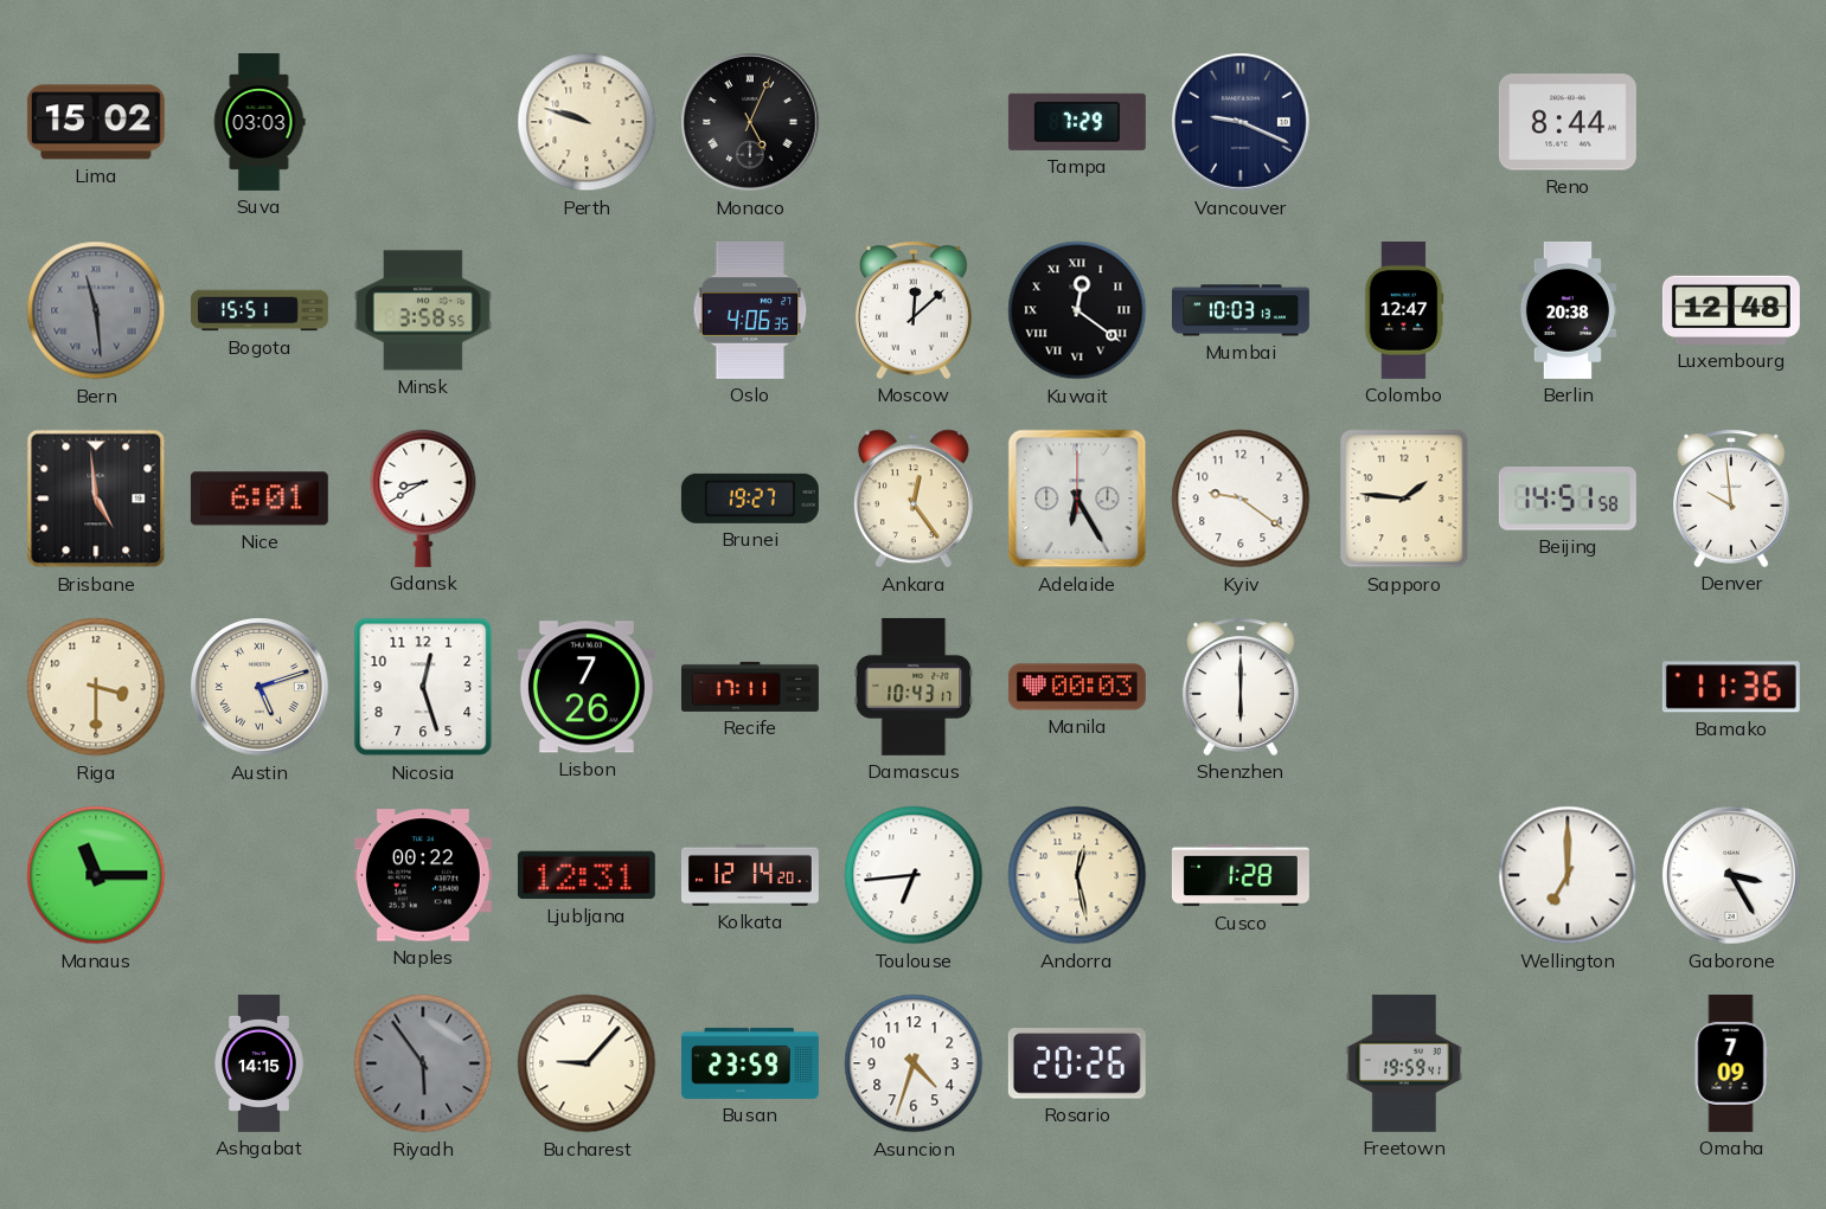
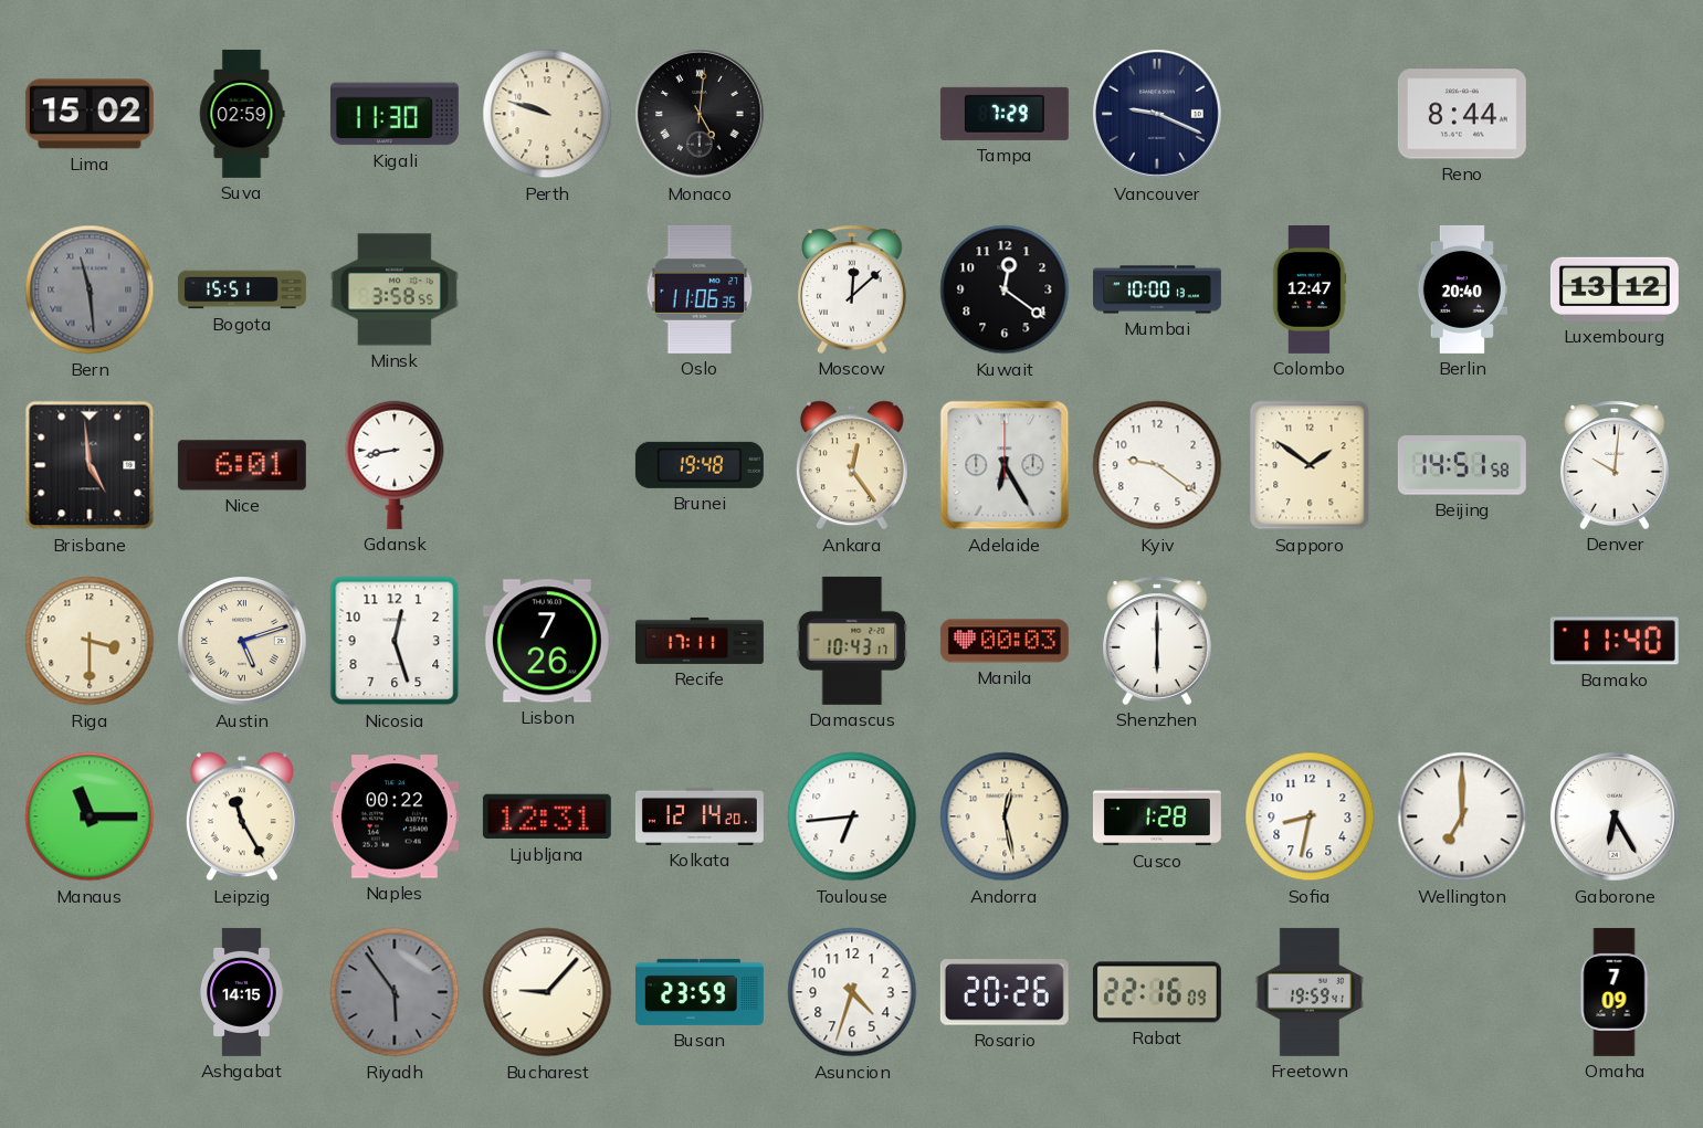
Suva: 03:03 -> 02:59
Kigali: none -> 11:30
Monaco: 5:04 -> 5:01
Oslo: 4:06 -> 11:06
Kuwait numerals: Roman -> Arabic
Mumbai: 10:03 -> 10:00
Berlin: 20:38 -> 20:40
Luxembourg: 12:48 -> 13:12
Gdansk: 8:40 -> 8:43
Brunei: 19:27 -> 19:48
Sapporo: 1:46 -> 1:51
Denver: 9:59 -> 10:01
Bamako: 11:36 -> 11:40
Leipzig: none -> 11:25
Sofia: none -> 8:32
Gaborone: 3:25 -> 6:25
Rabat: none -> 22:16
